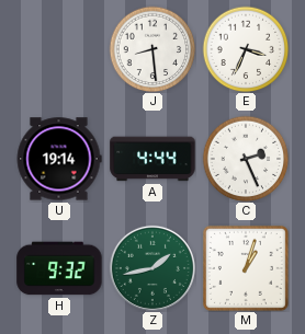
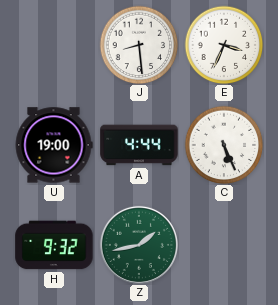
U: 19:14 -> 19:00
C: 2:26 -> 5:26
M: 1:03 -> none
